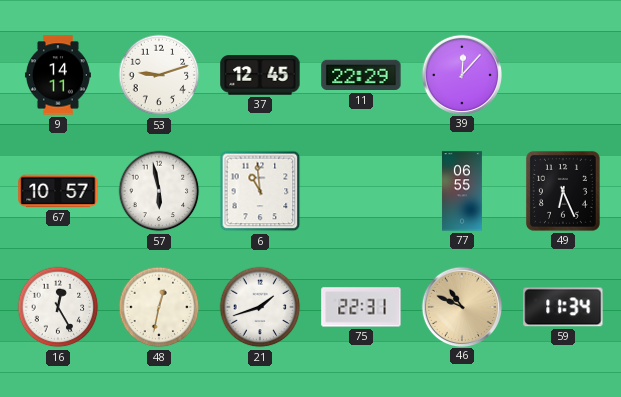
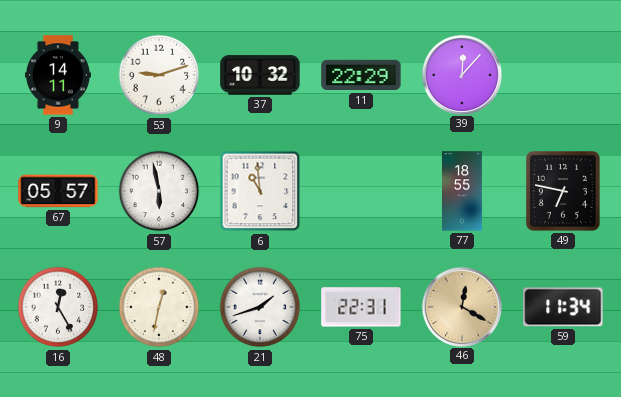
37: 12:45 -> 10:32
67: 10:57 -> 05:57
77: 06:55 -> 18:55
49: 6:26 -> 6:47
46: 10:49 -> 12:20
